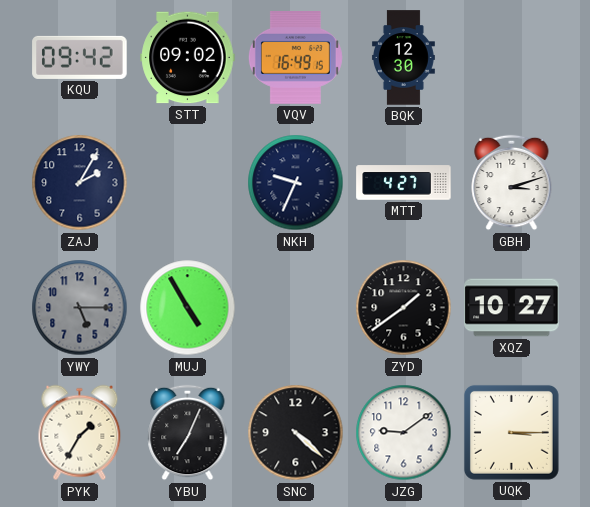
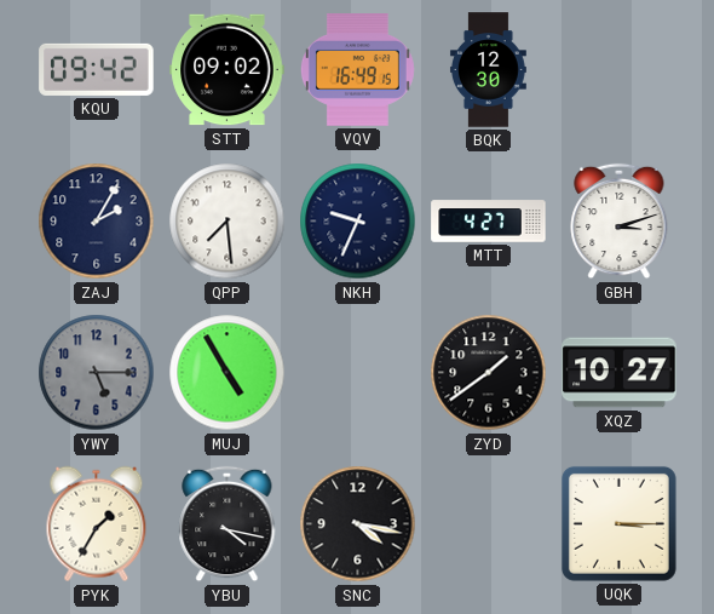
QPP: none -> 7:29
YBU: 7:04 -> 4:17
SNC: 4:22 -> 4:17
JZG: 9:09 -> none
